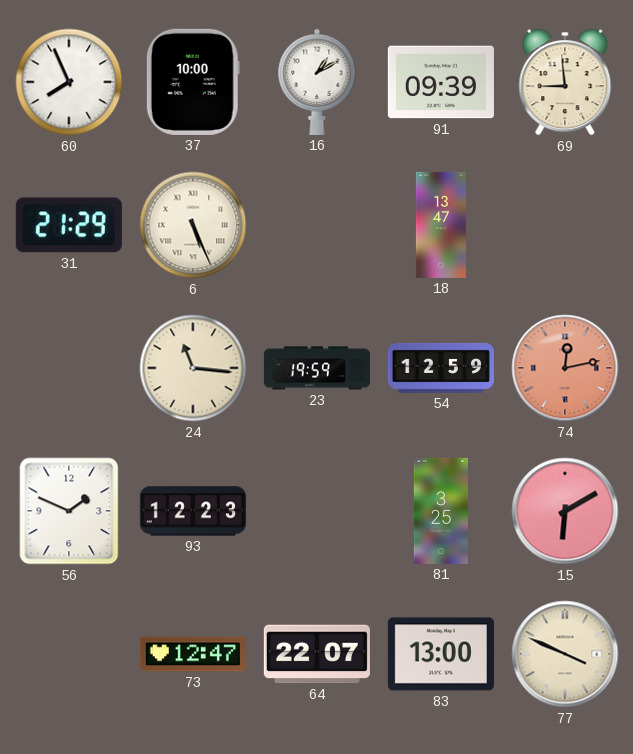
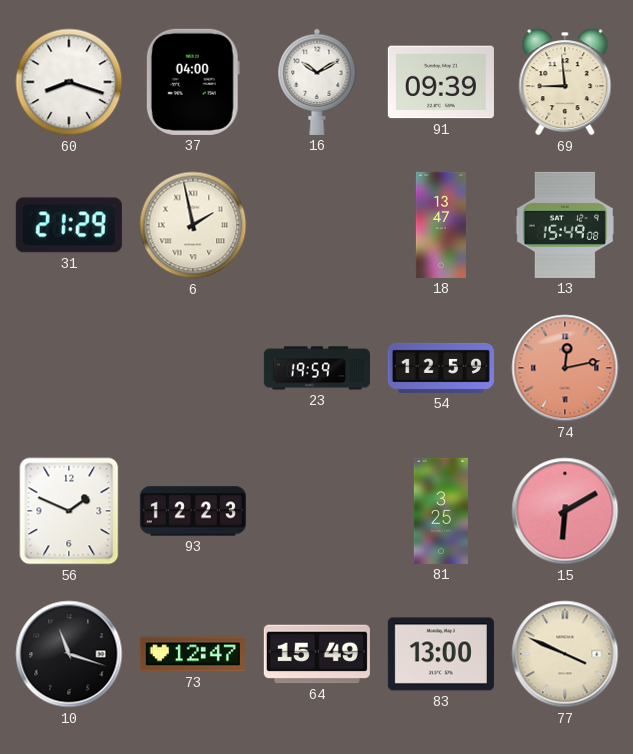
60: 7:56 -> 8:18
37: 10:00 -> 04:00
16: 1:10 -> 10:10
6: 5:26 -> 1:58
13: none -> 15:49
24: 11:16 -> none
10: none -> 11:18
64: 22:07 -> 15:49
